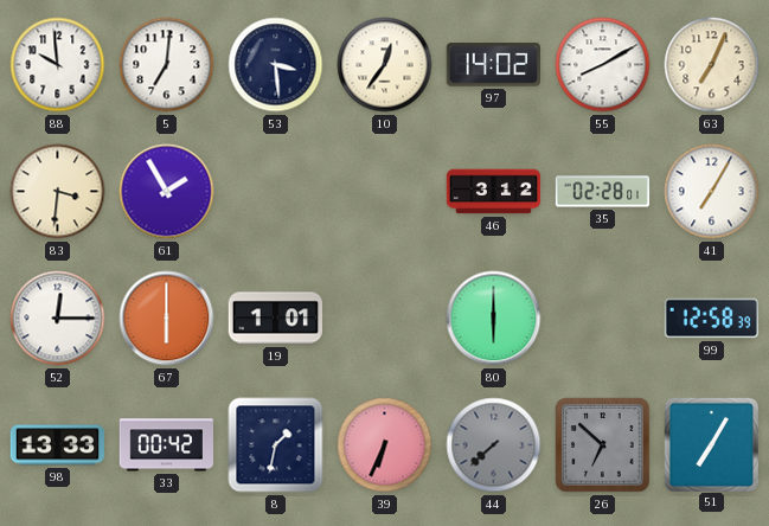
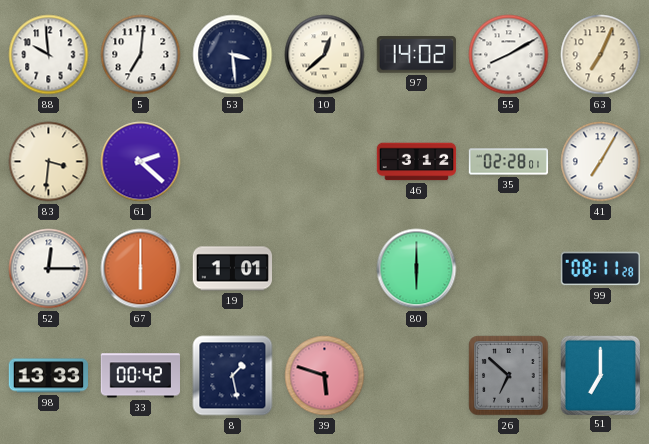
10: 12:36 -> 12:38
61: 1:55 -> 2:22
99: 12:58 -> 08:11
8: 1:32 -> 1:28
39: 6:34 -> 5:48
44: 7:38 -> none
51: 7:05 -> 7:00
